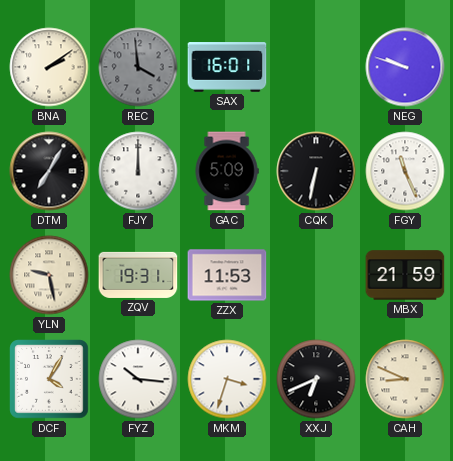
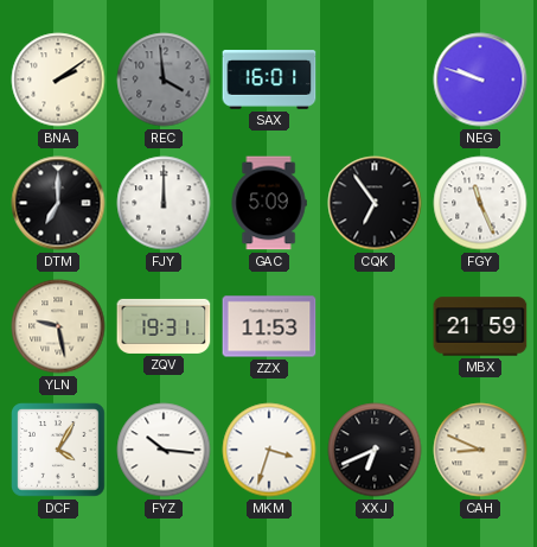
DTM: 7:05 -> 7:00
CQK: 6:32 -> 6:54
